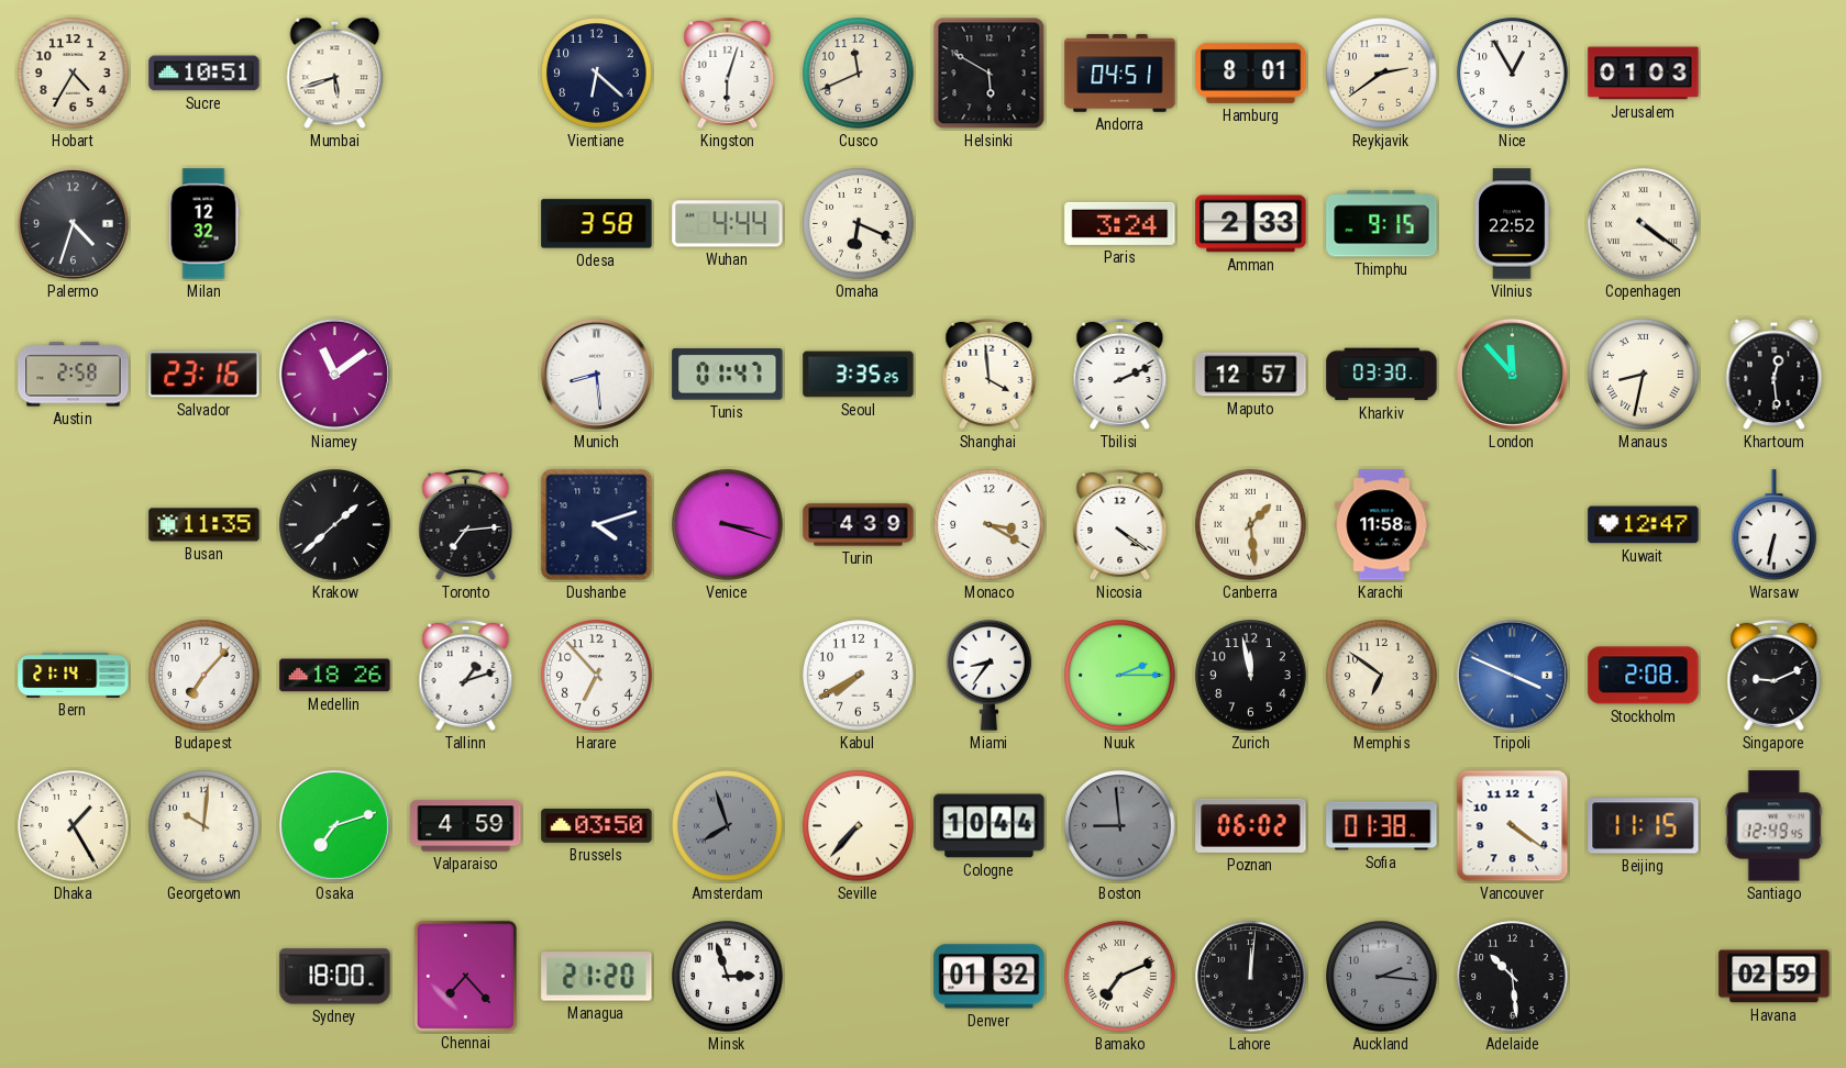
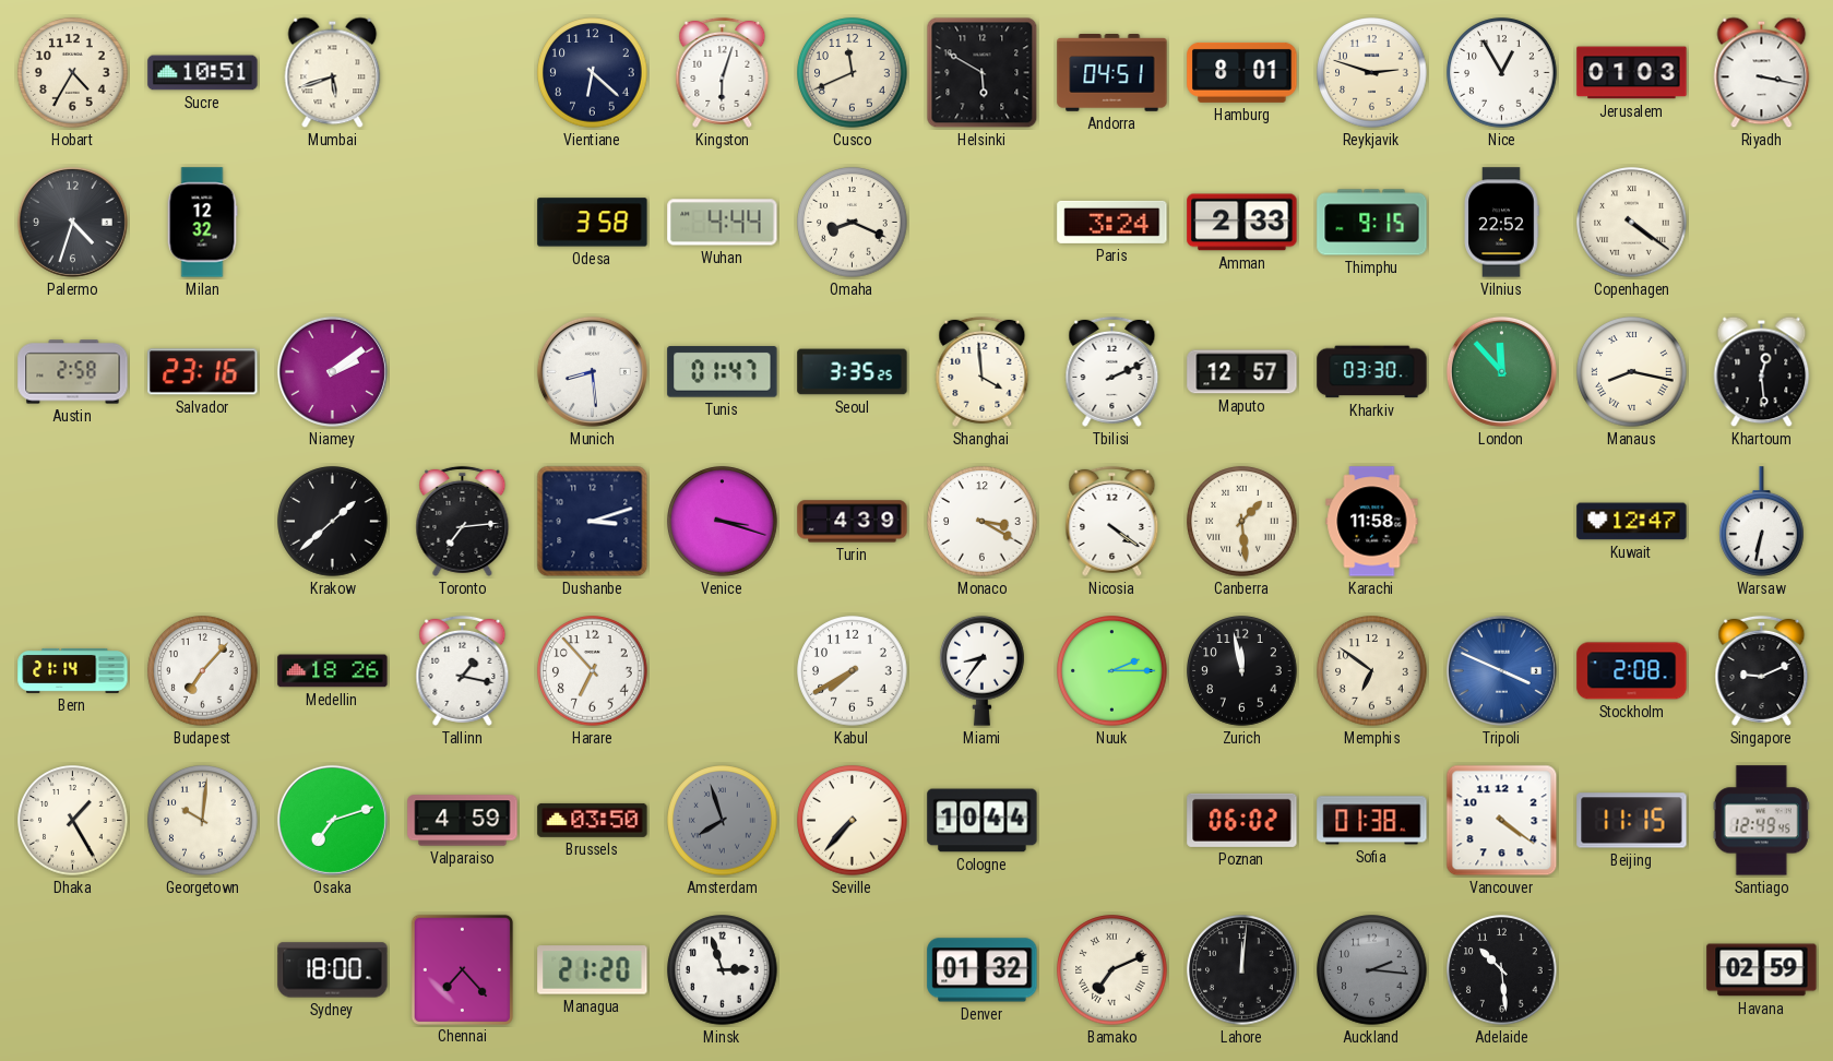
Reykjavik: 2:39 -> 2:48
Riyadh: none -> 3:17
Omaha: 6:19 -> 8:19
Niamey: 11:09 -> 2:09
Manaus: 8:32 -> 8:17
Busan: 11:35 -> none
Dushanbe: 4:12 -> 3:12
Tallinn: 1:12 -> 1:17
Boston: 8:59 -> none
